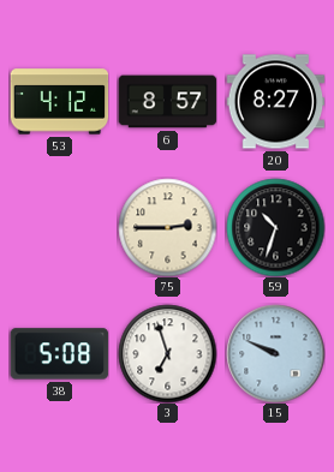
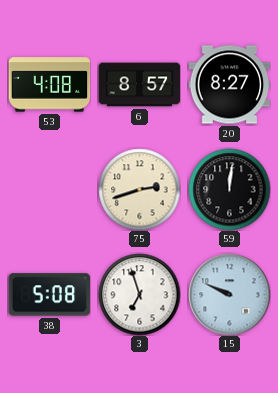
53: 4:12 -> 4:08
75: 2:45 -> 2:42
59: 10:33 -> 12:01
